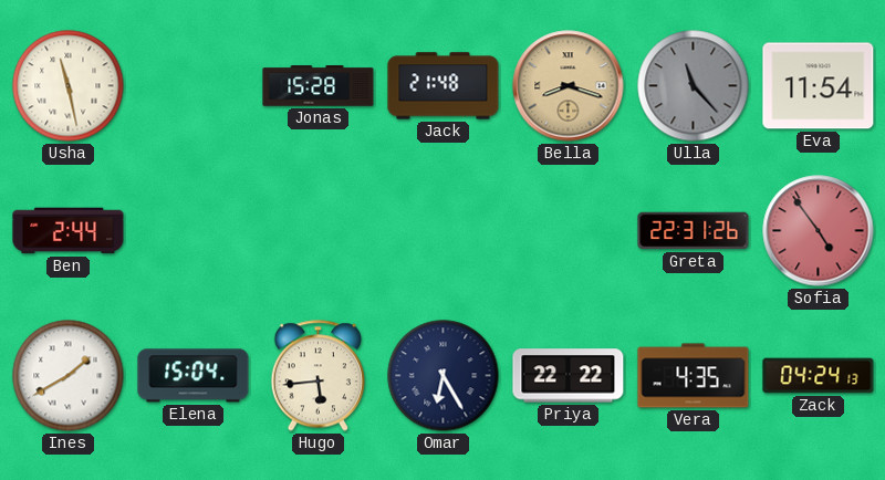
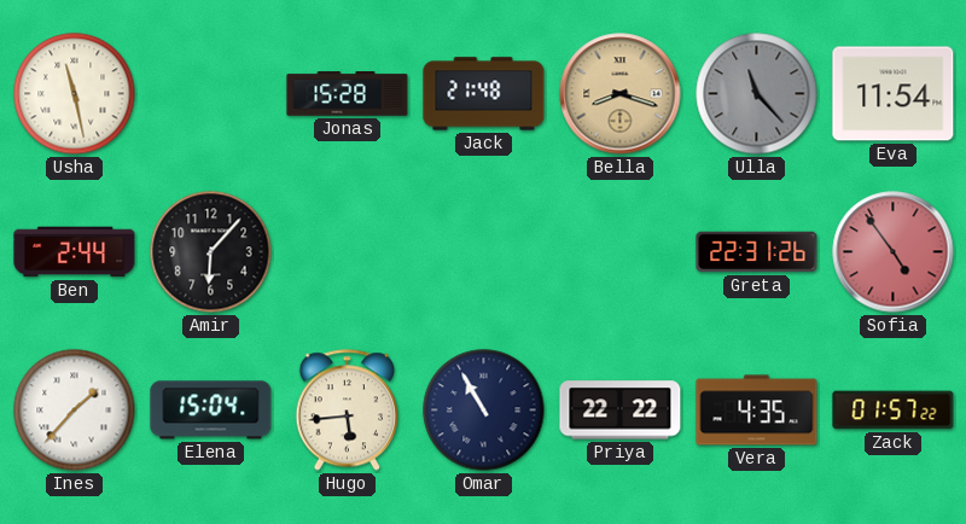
Amir: none -> 6:07
Ines: 1:40 -> 1:37
Omar: 6:25 -> 10:55
Zack: 04:24 -> 01:57
